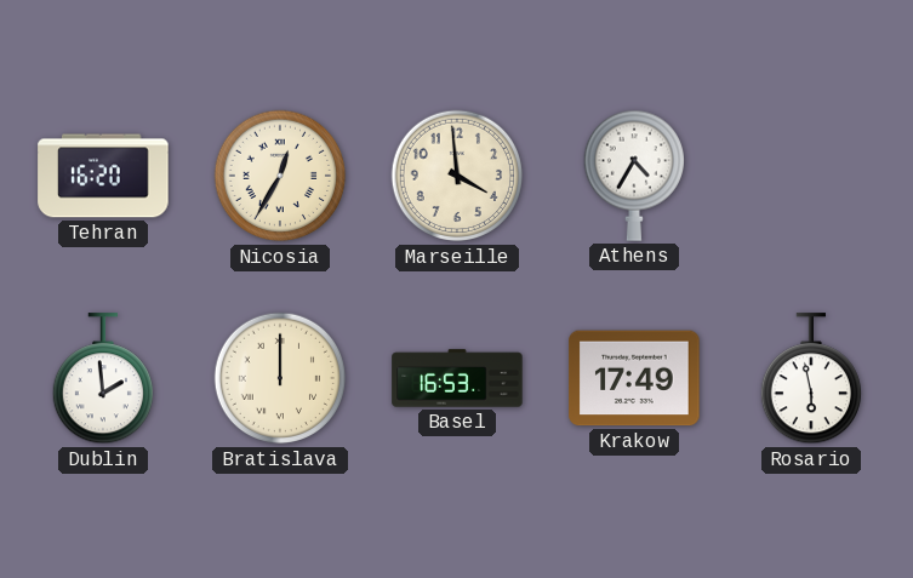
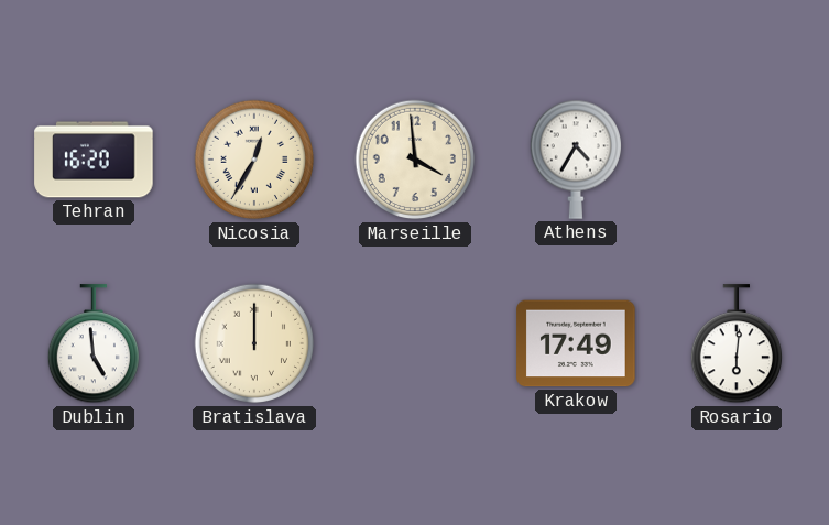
Dublin: 1:59 -> 4:59
Basel: 16:53 -> none
Rosario: 5:58 -> 6:01
